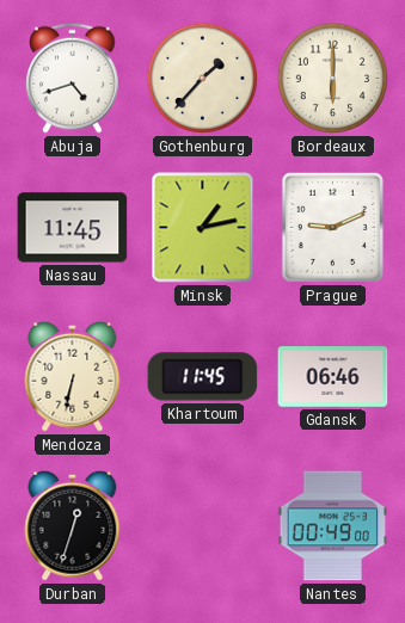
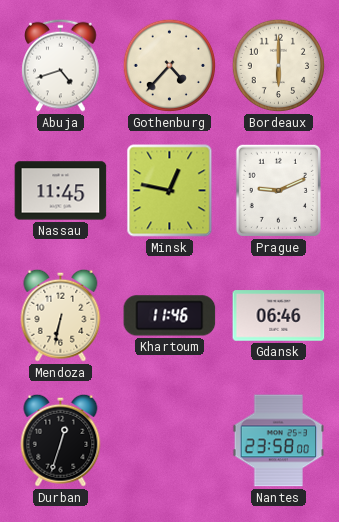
Gothenburg: 1:37 -> 4:37
Minsk: 1:13 -> 12:47
Khartoum: 11:45 -> 11:46
Nantes: 00:49 -> 23:58
